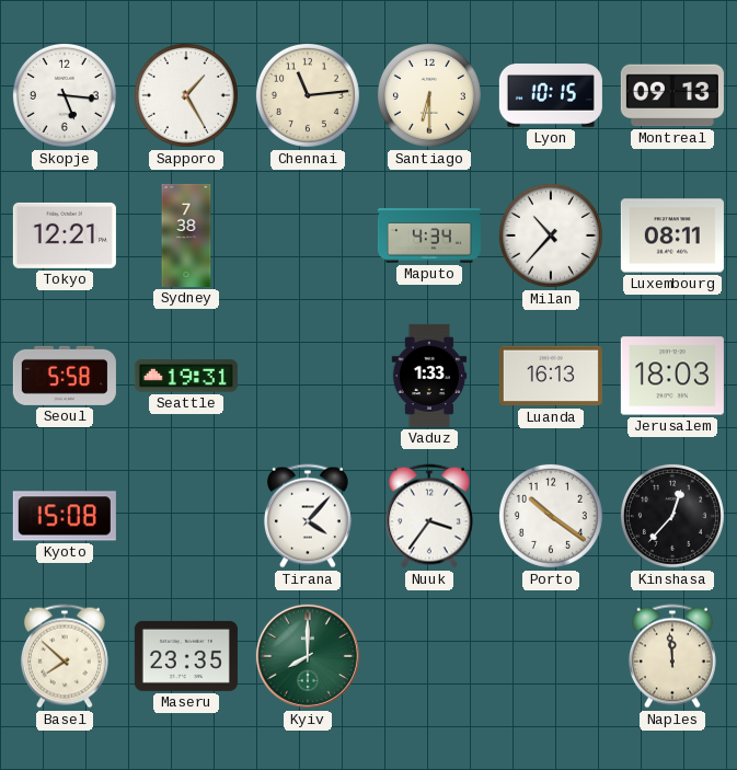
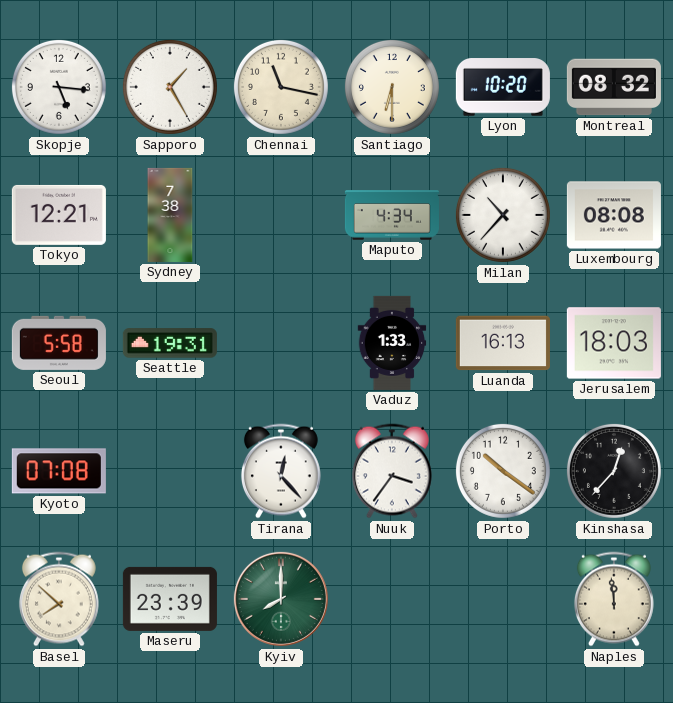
Chennai: 11:14 -> 11:17
Lyon: 10:15 -> 10:20
Montreal: 09:13 -> 08:32
Luxembourg: 08:11 -> 08:08
Kyoto: 15:08 -> 07:08
Tirana: 4:07 -> 12:23
Maseru: 23:35 -> 23:39
